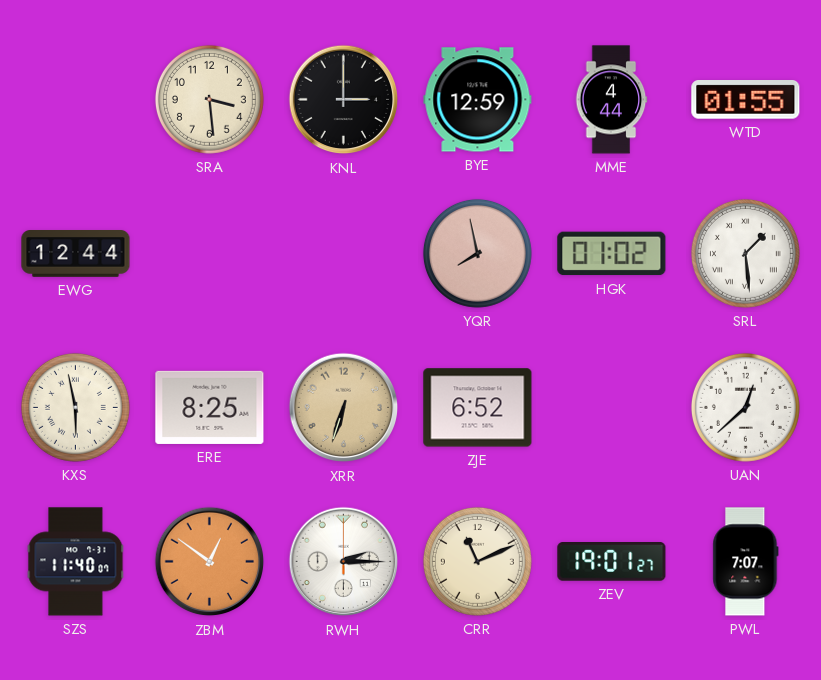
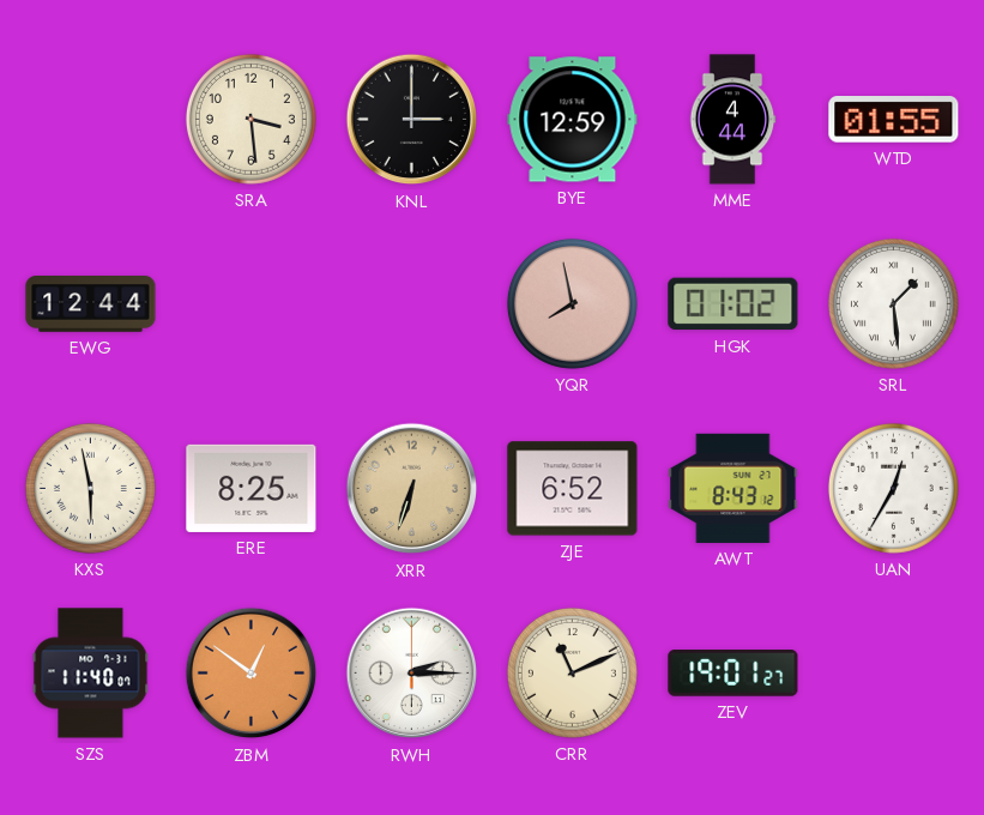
AWT: none -> 8:43
UAN: 12:38 -> 12:35
PWL: 7:07 -> none
